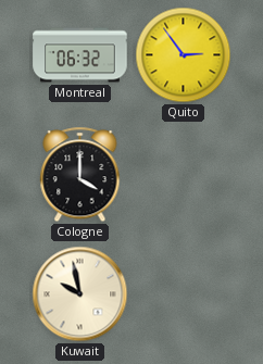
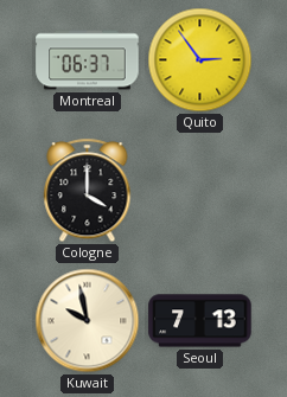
Montreal: 06:32 -> 06:37
Seoul: none -> 7:13
